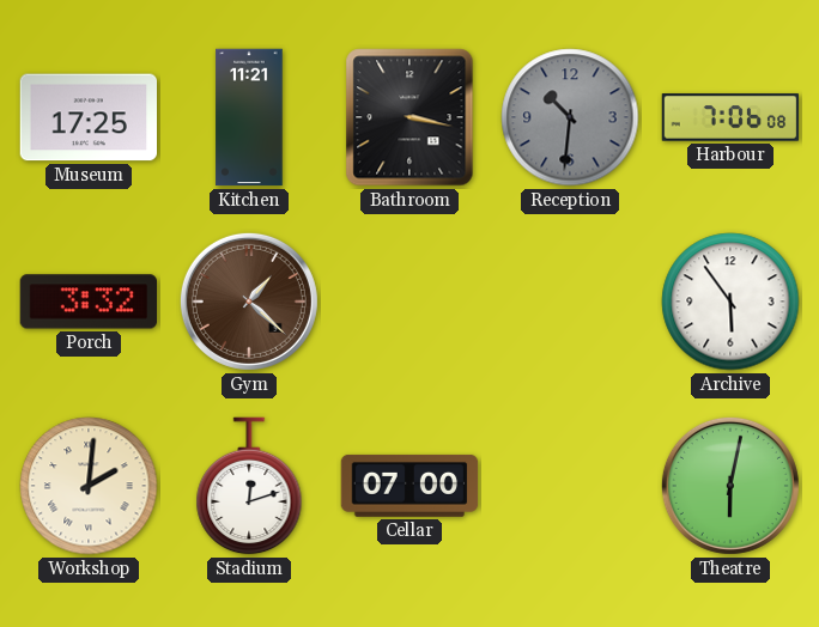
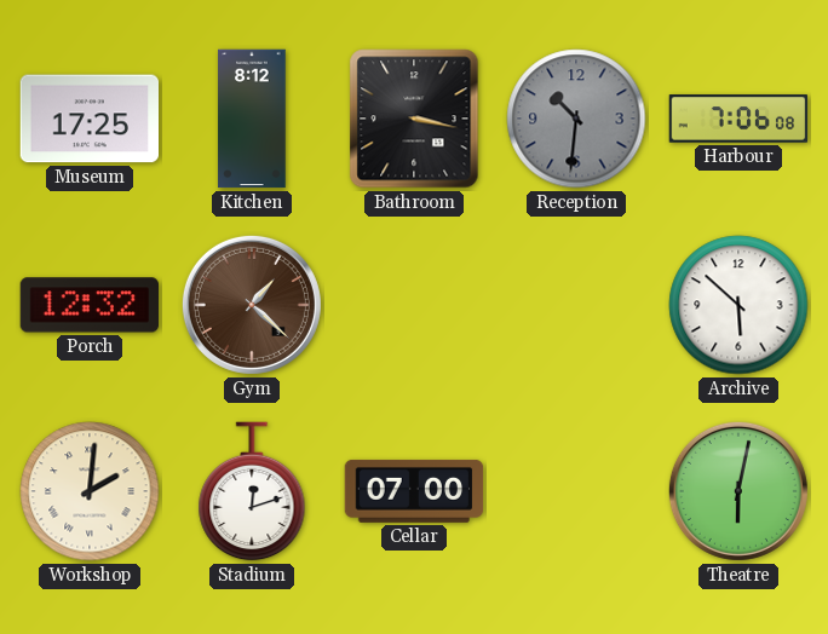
Kitchen: 11:21 -> 8:12
Porch: 3:32 -> 12:32
Archive: 5:54 -> 5:52
